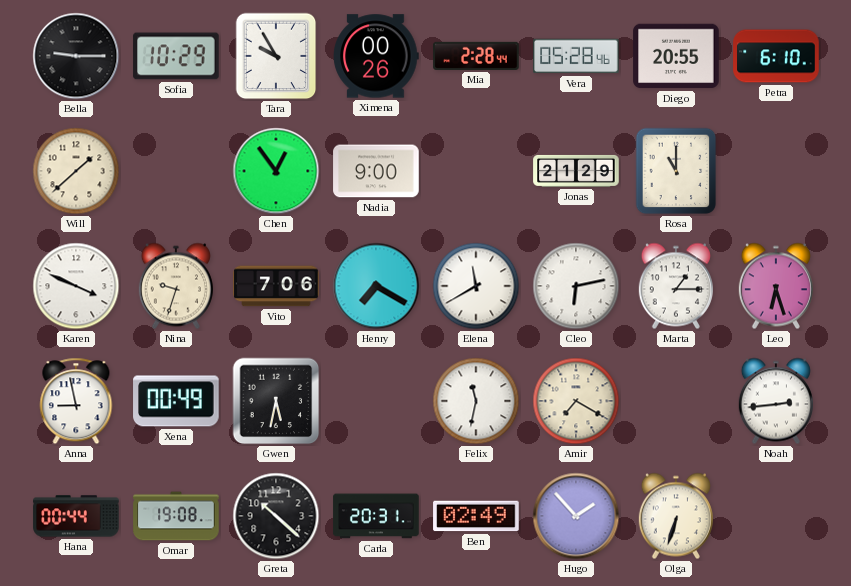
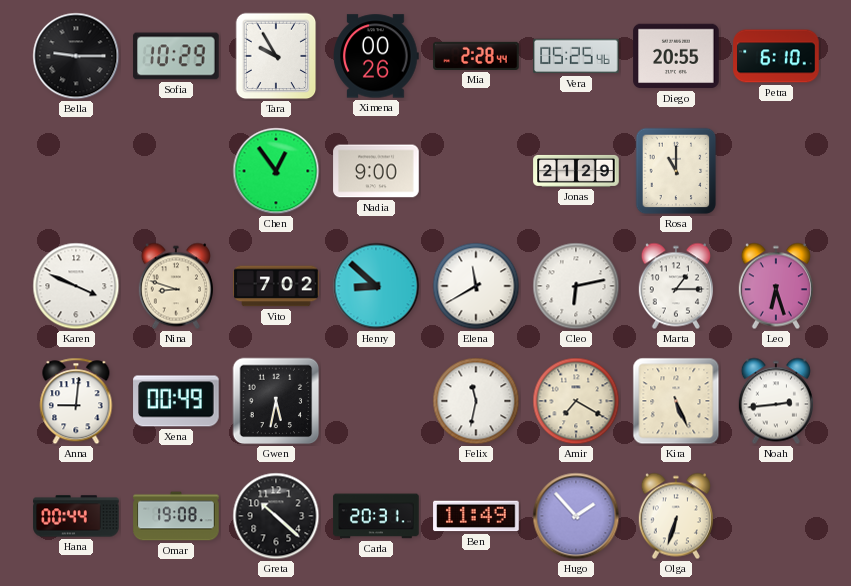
Vera: 05:28 -> 05:25
Will: 1:38 -> none
Nina: 9:33 -> 8:48
Vito: 7:06 -> 7:02
Henry: 7:20 -> 8:52
Anna: 8:58 -> 9:01
Kira: none -> 5:26
Ben: 02:49 -> 11:49
